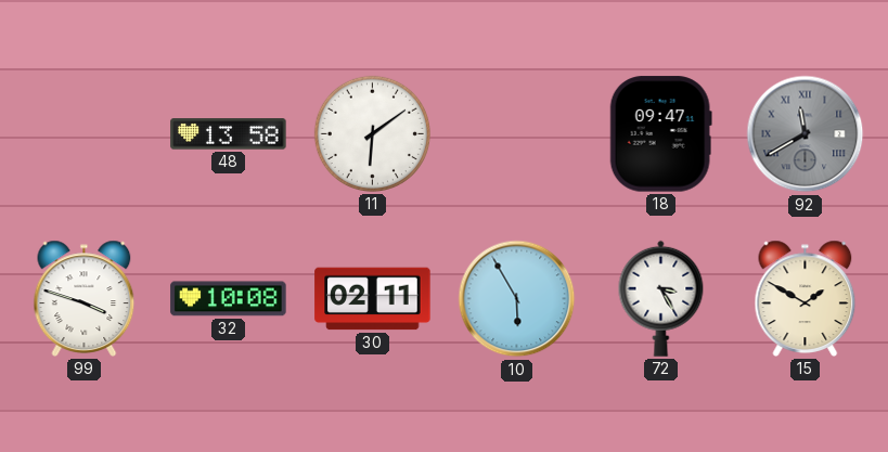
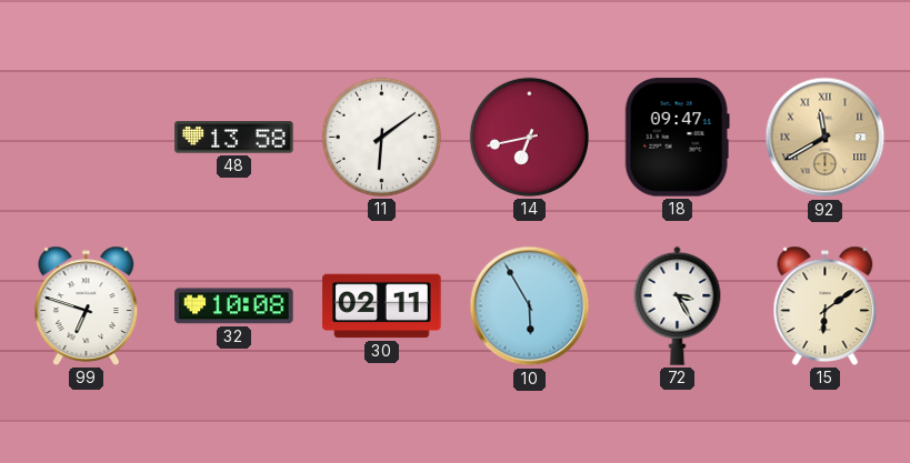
14: none -> 6:43
92 dial: grey -> champagne
99: 3:48 -> 6:48
15: 1:50 -> 6:09
